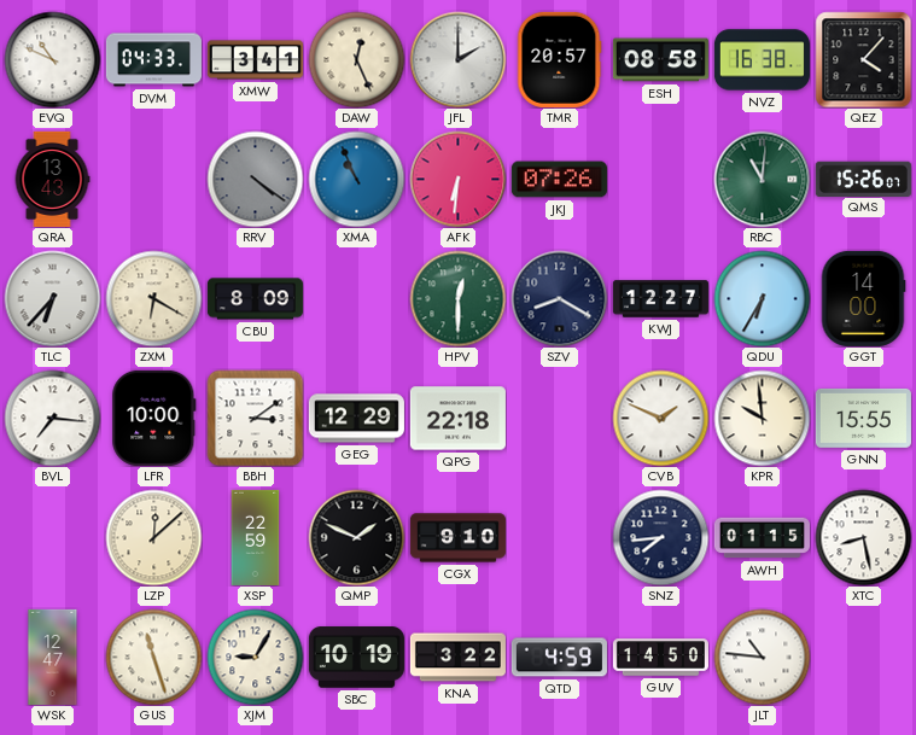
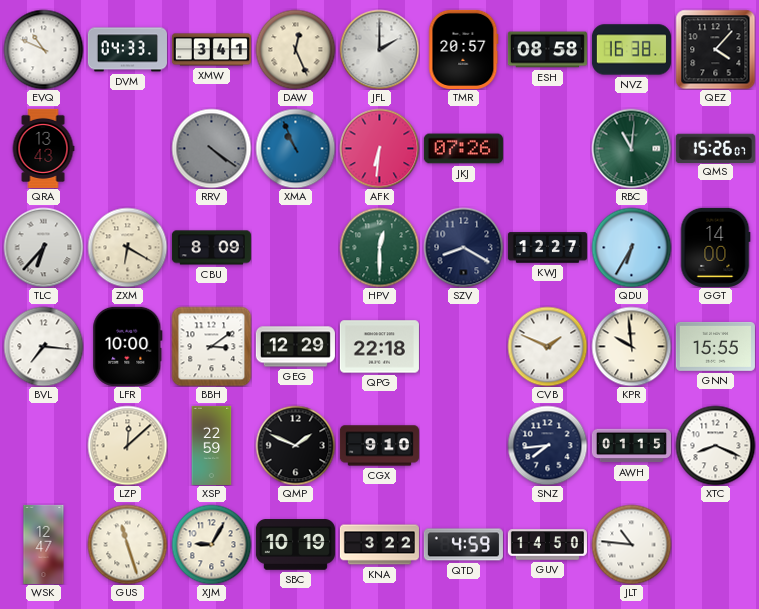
XTC: 8:28 -> 8:19
